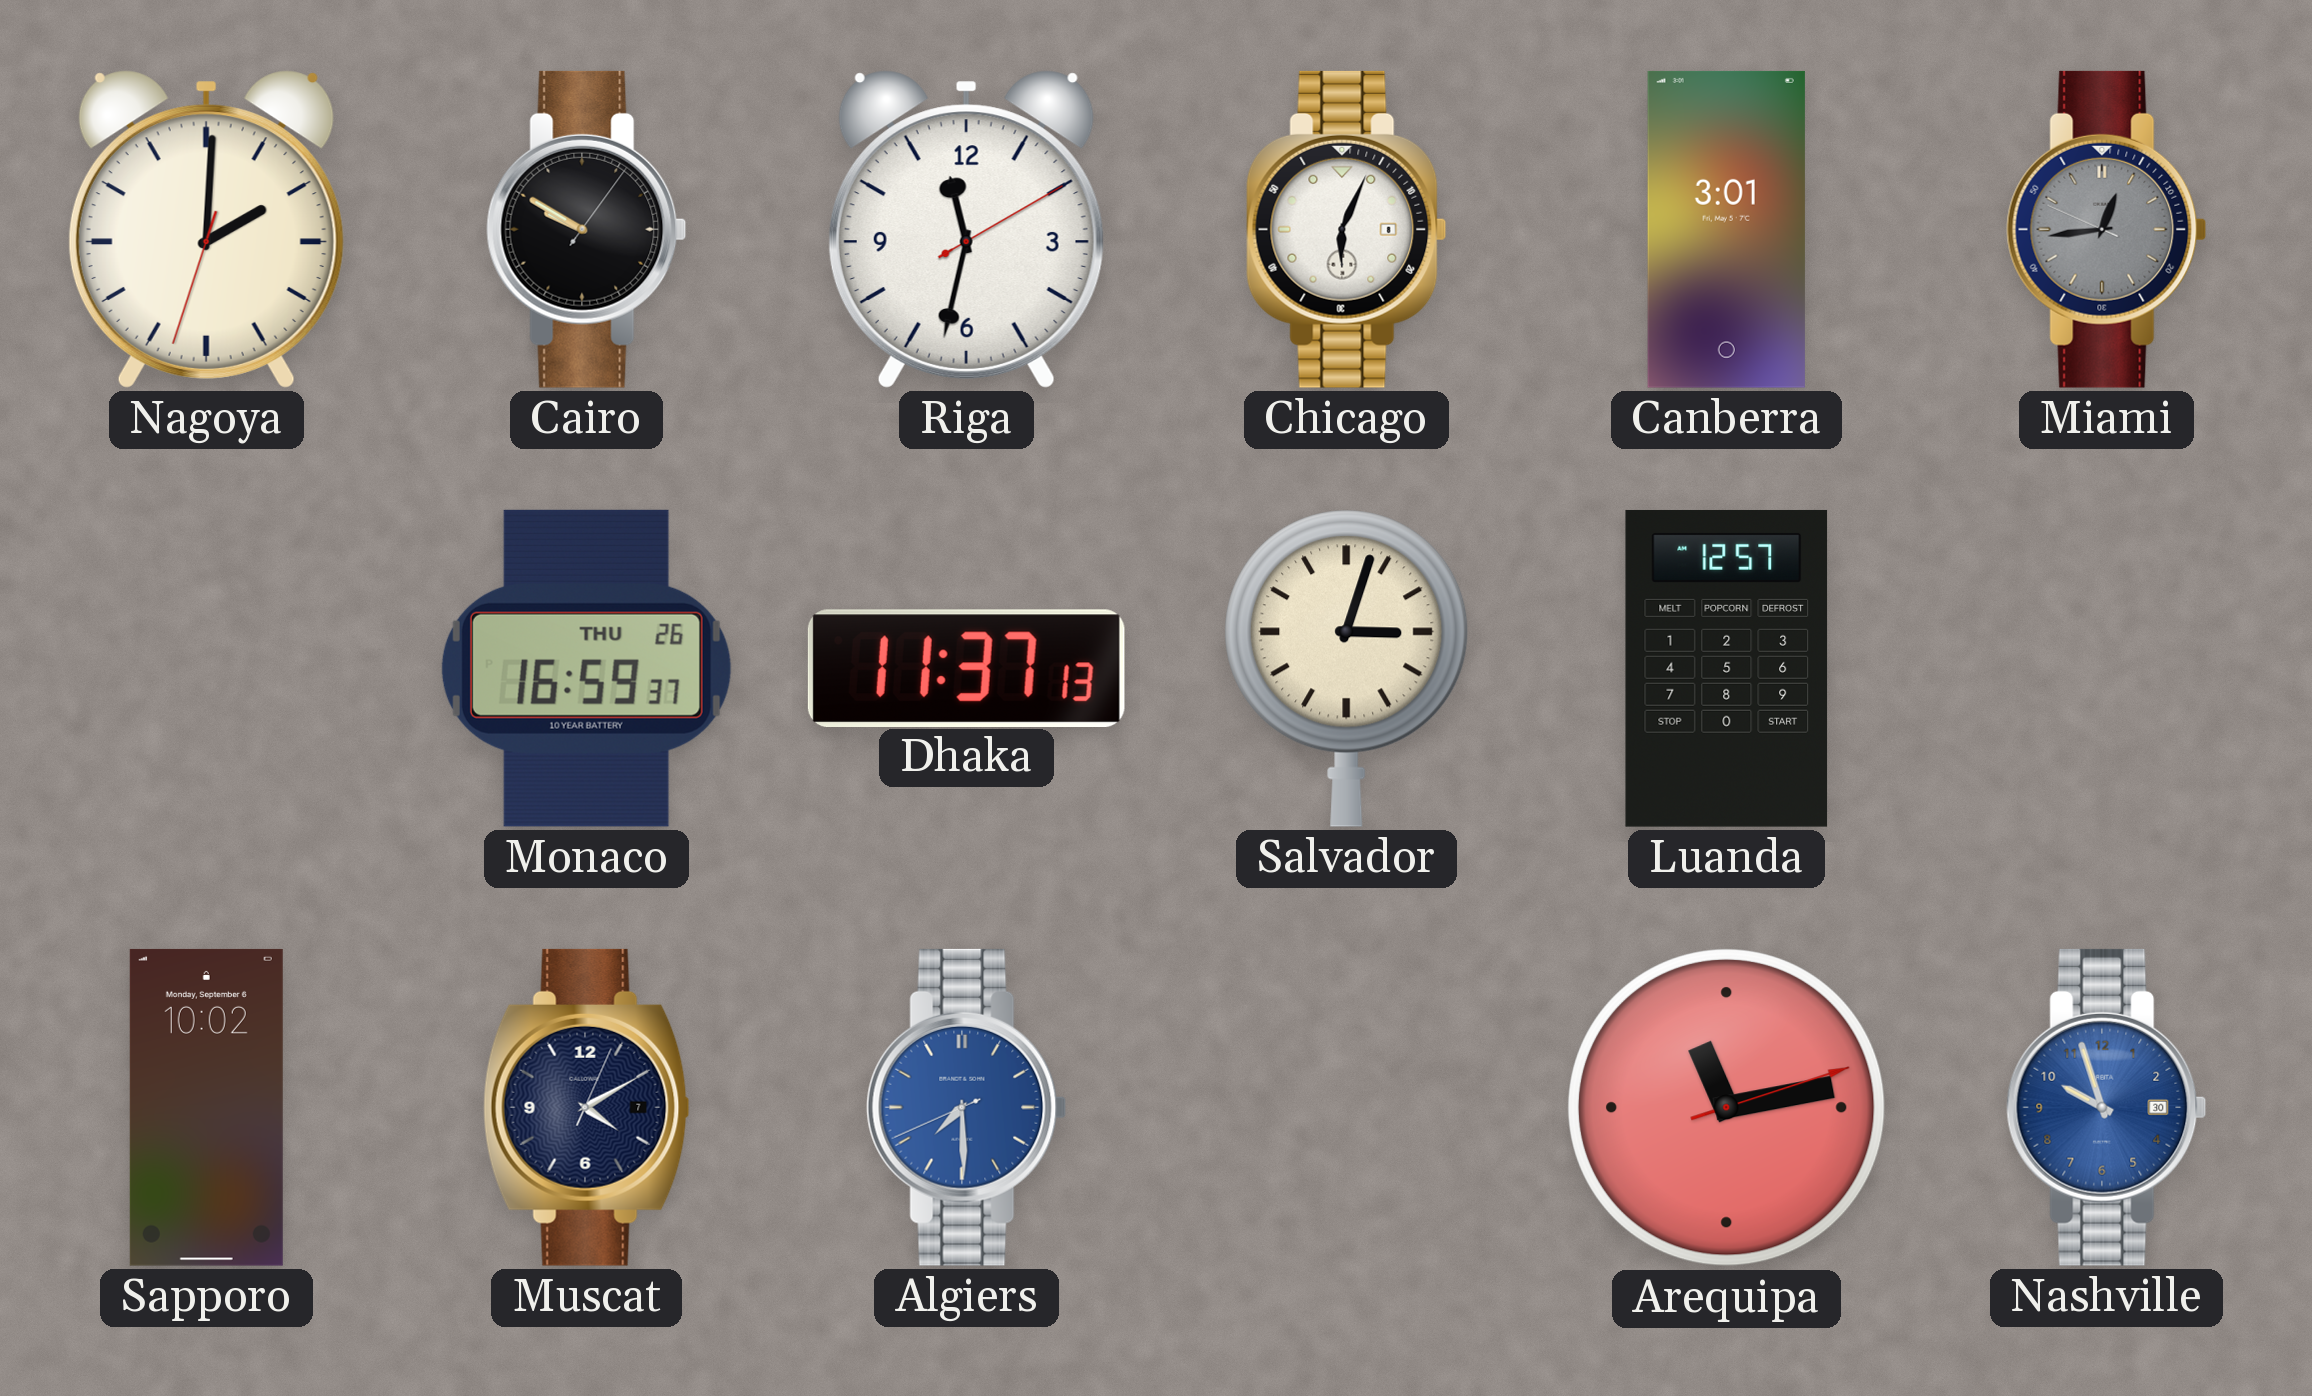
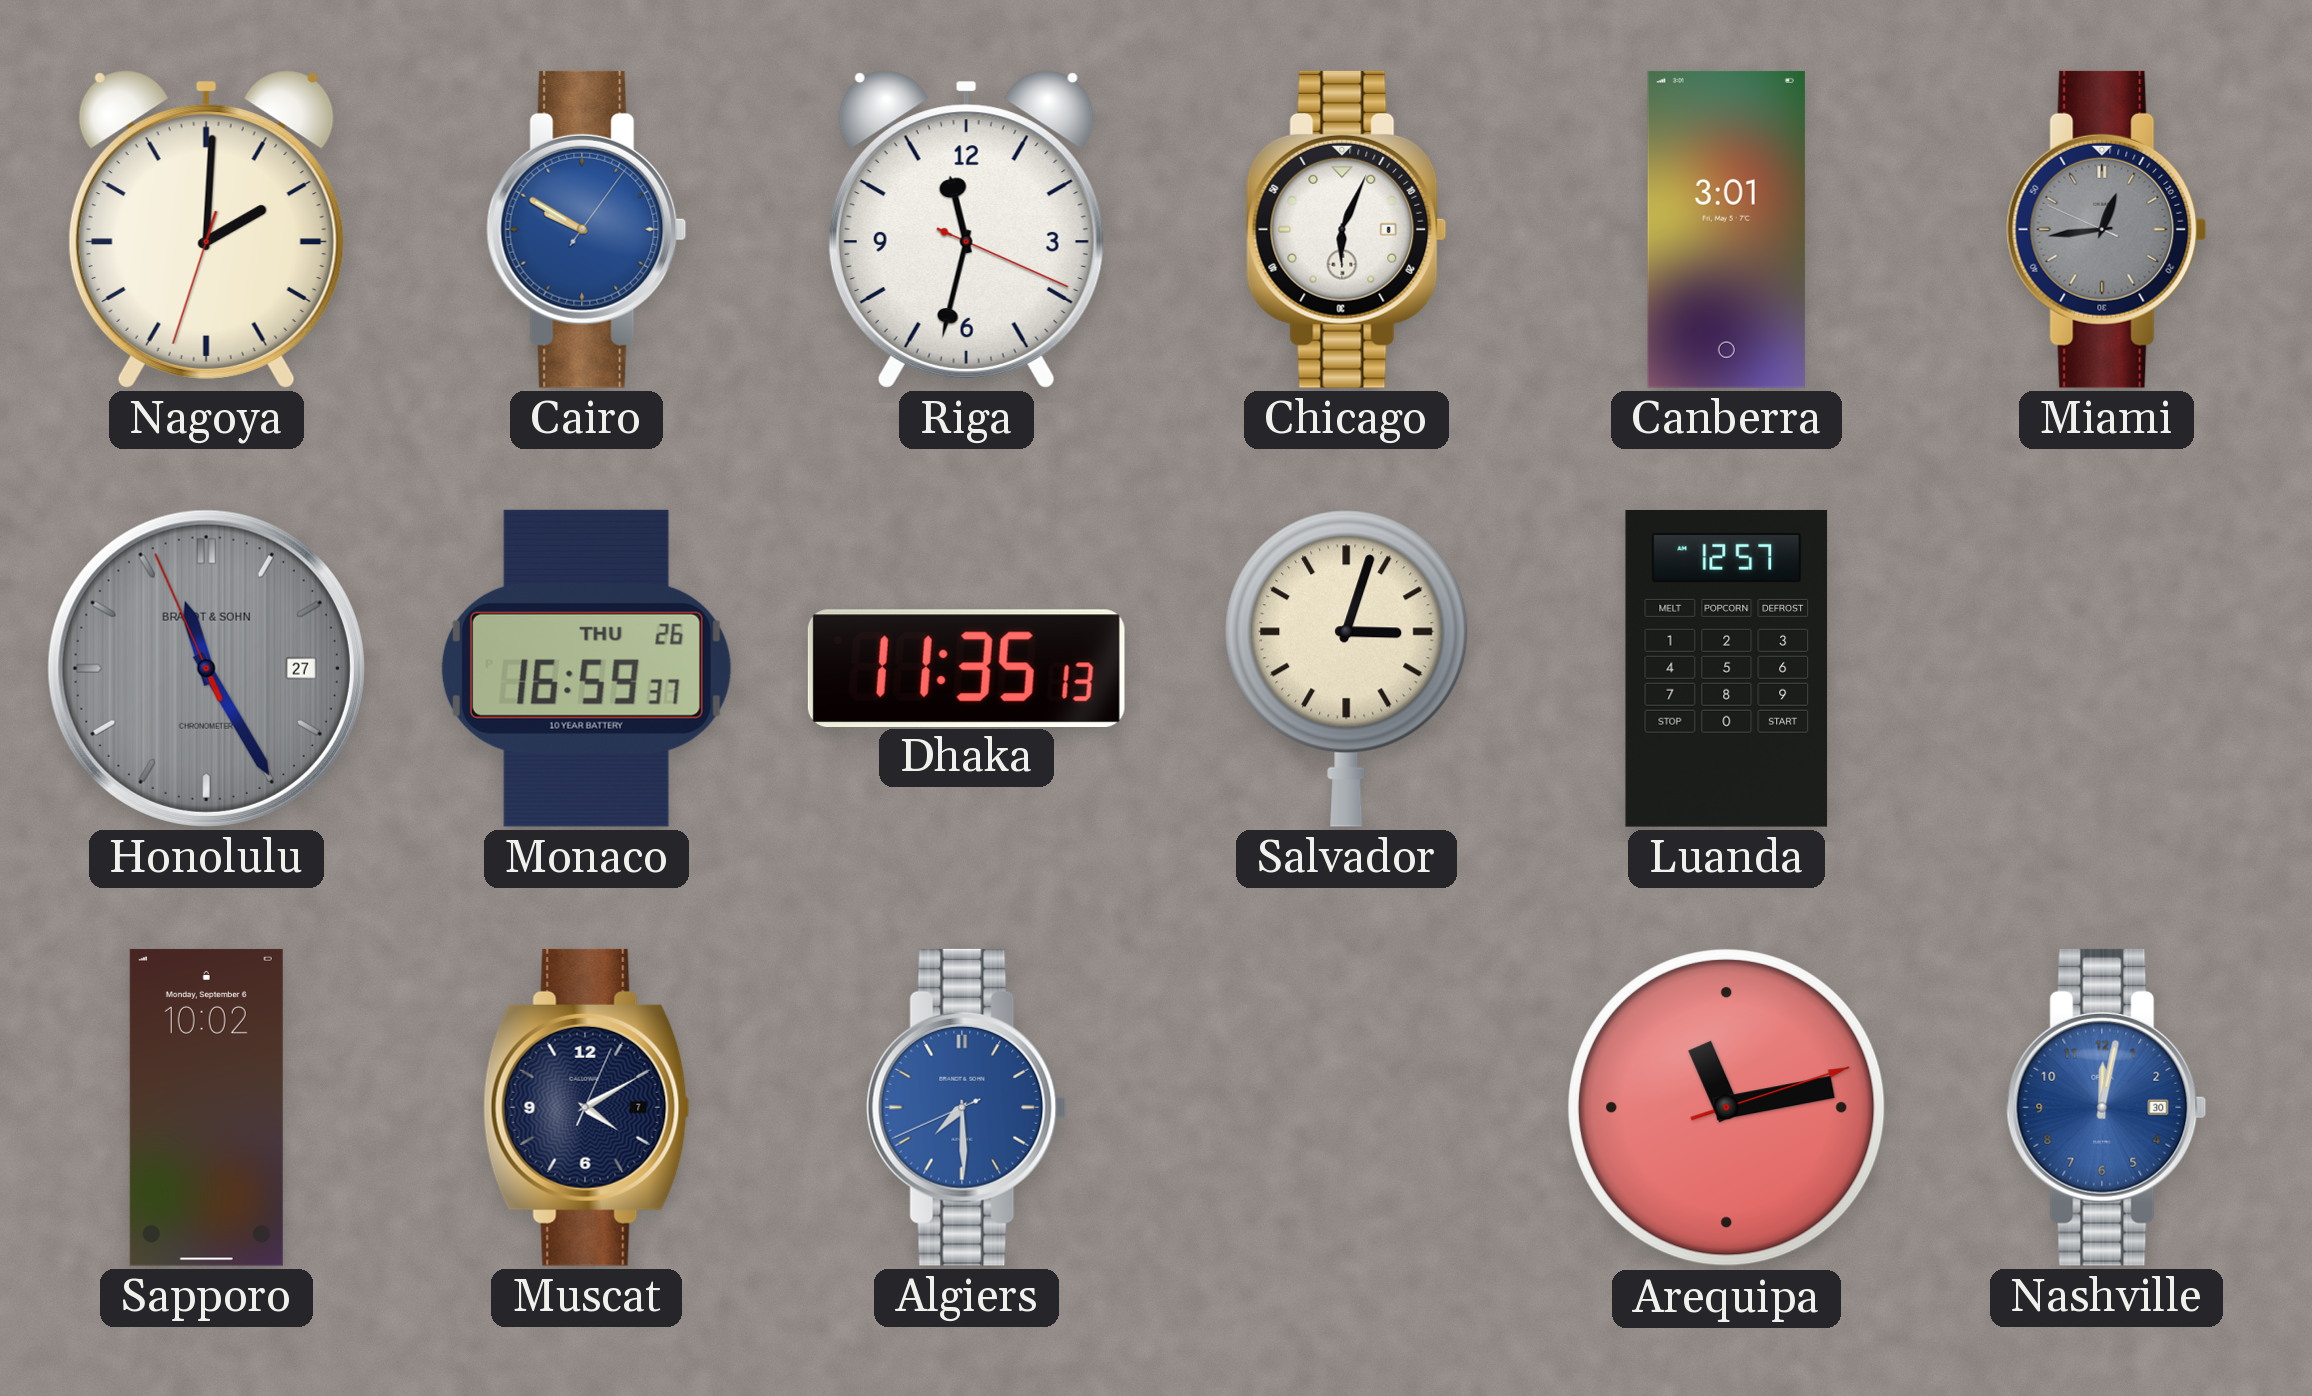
Cairo dial: black -> blue
Riga: 11:32:10 -> 11:32:19
Honolulu: none -> 11:24
Dhaka: 11:37 -> 11:35
Nashville: 9:57 -> 12:02
